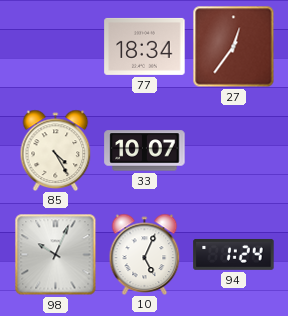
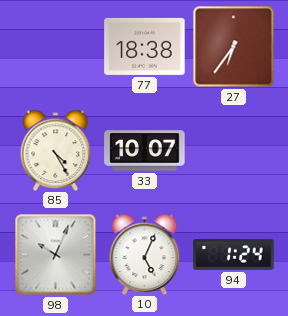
77: 18:34 -> 18:38
27: 12:36 -> 6:36
